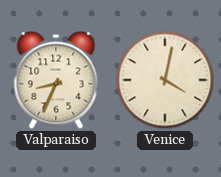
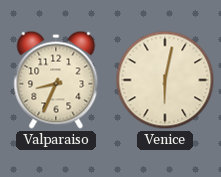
Venice: 4:02 -> 6:02
